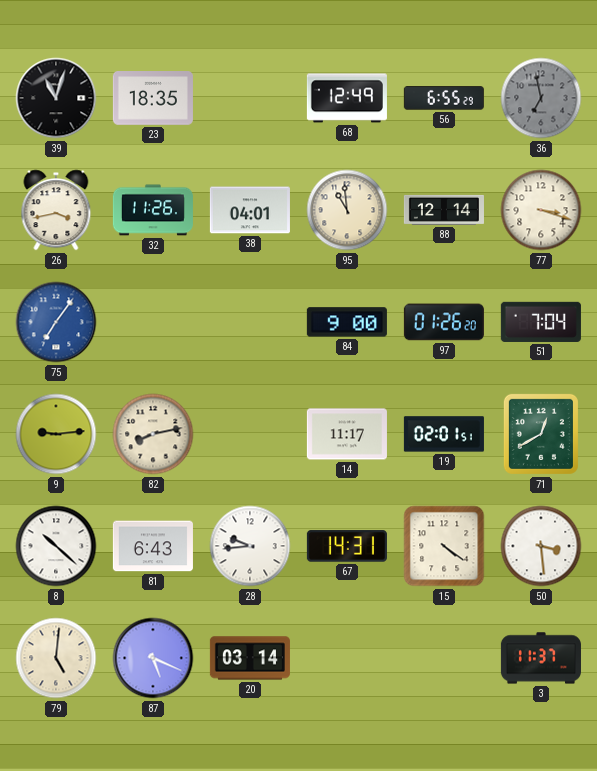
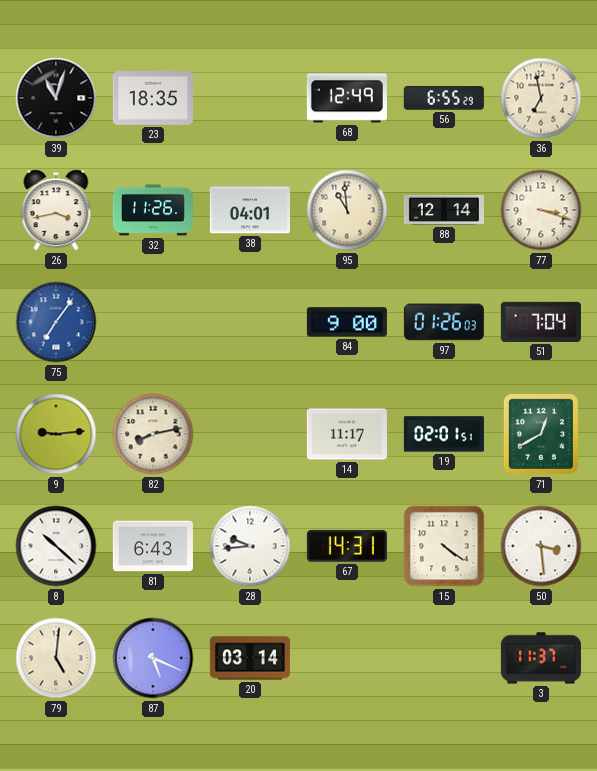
36 dial: grey -> cream
97: 01:26:20 -> 01:26:03
